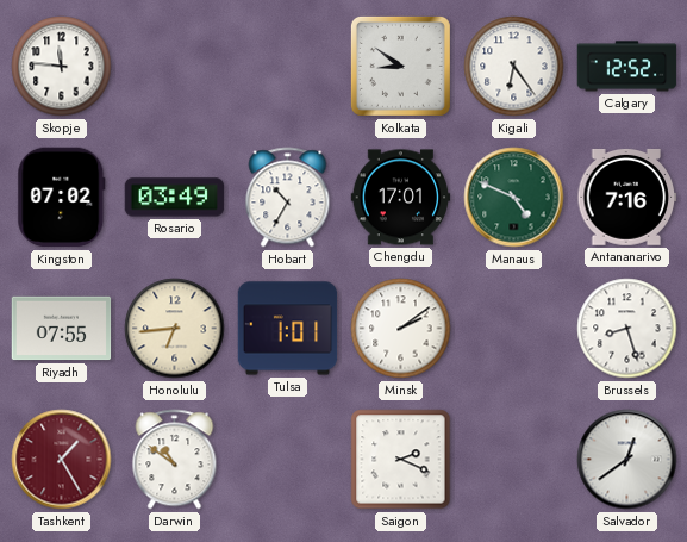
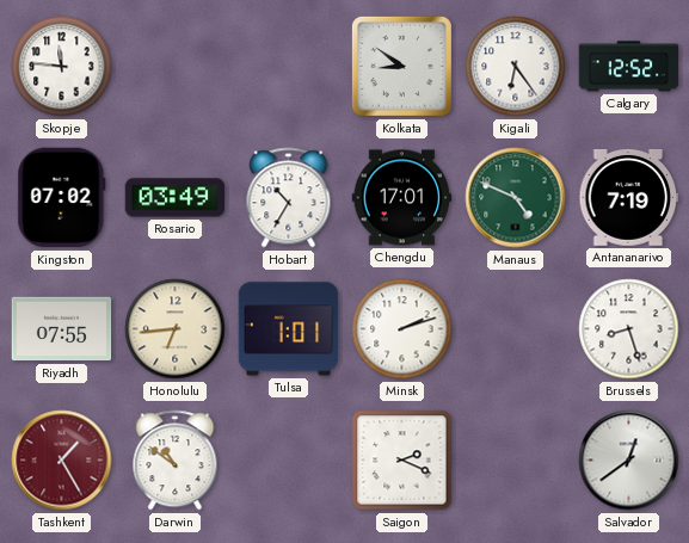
Antananarivo: 7:16 -> 7:19
Minsk: 2:09 -> 2:12
